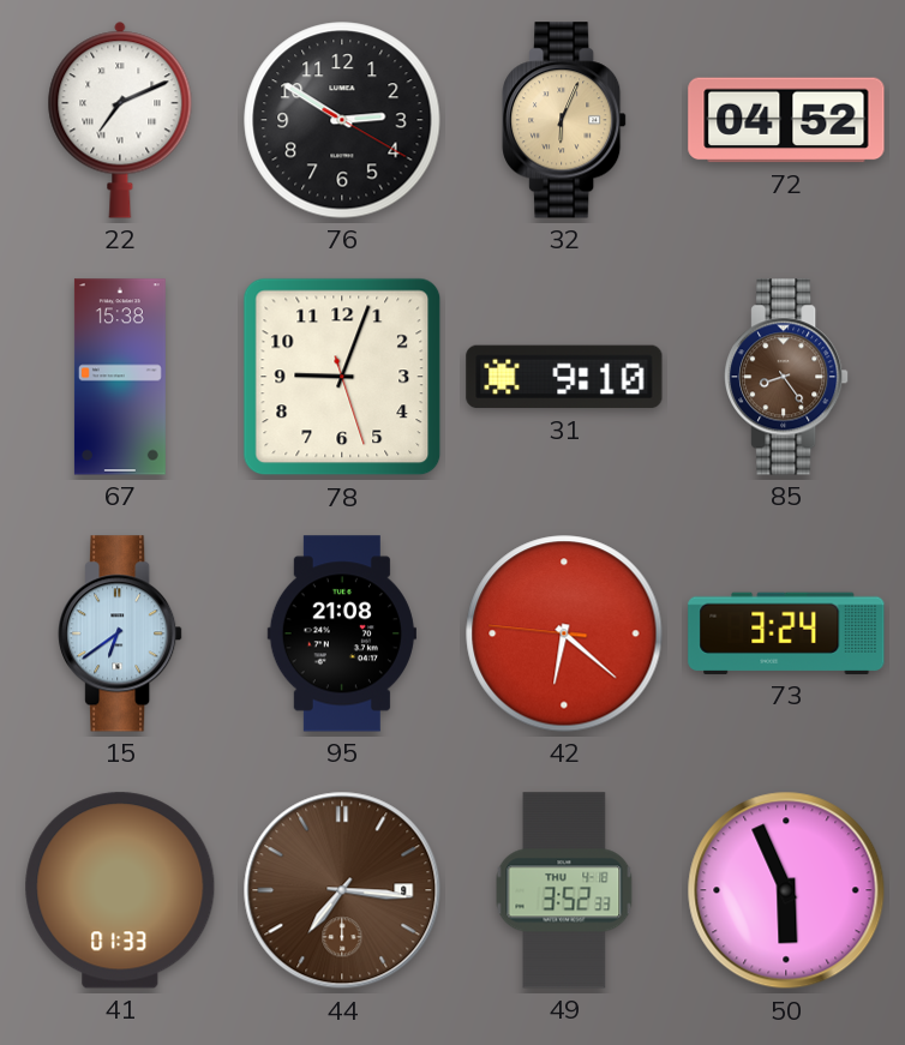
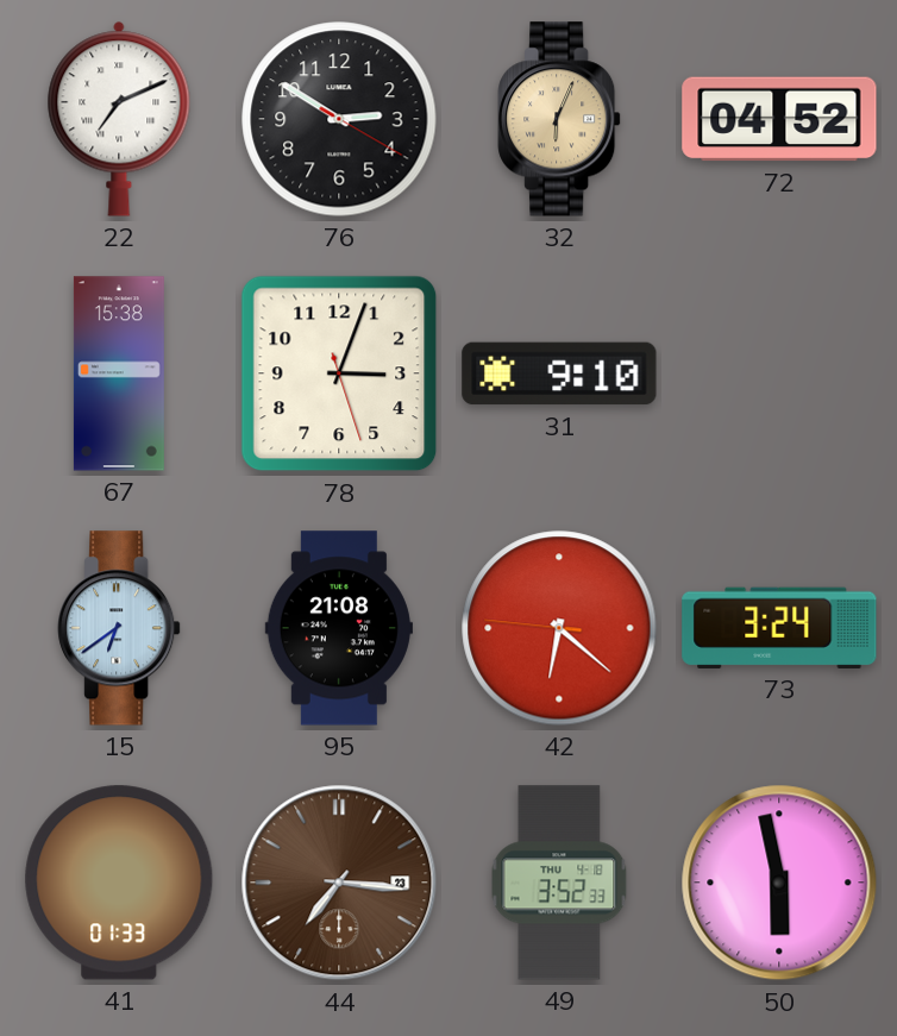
78: 9:03 -> 3:03
85: 8:24 -> none
44 date: 9 -> 23
50: 5:56 -> 5:58
